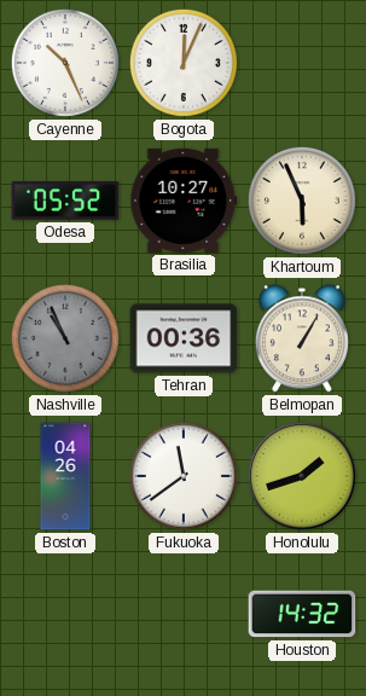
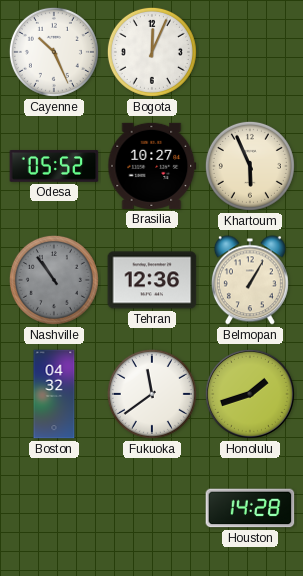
Nashville: 10:56 -> 10:54
Tehran: 00:36 -> 12:36
Boston: 04:26 -> 04:32
Houston: 14:32 -> 14:28
